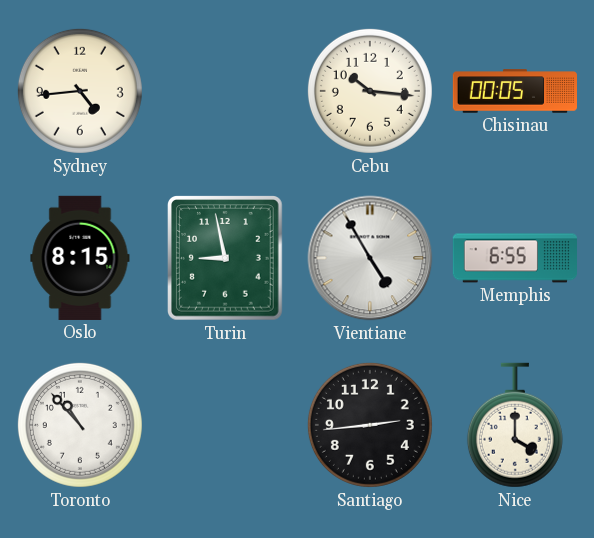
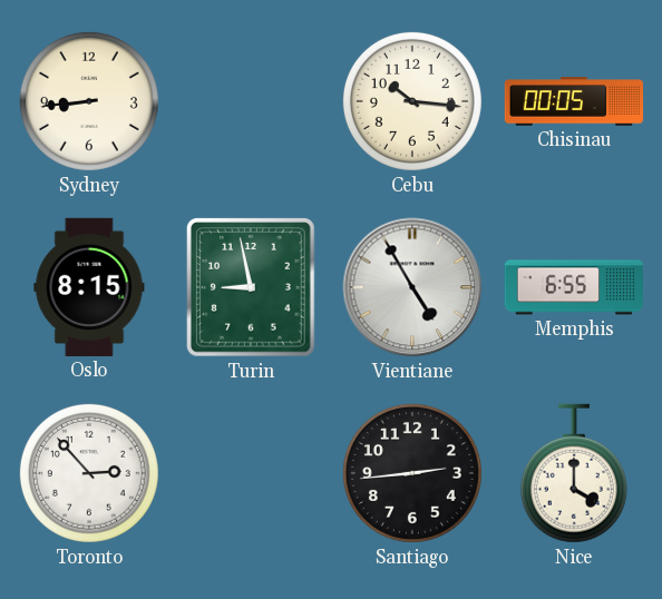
Sydney: 4:44 -> 8:44
Toronto: 10:53 -> 2:53
